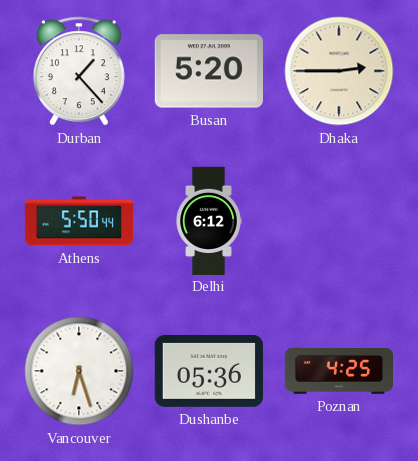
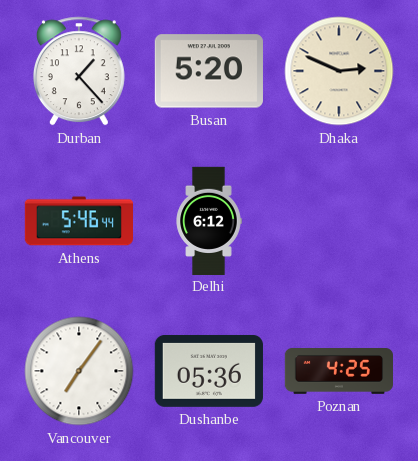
Dhaka: 2:45 -> 2:49
Athens: 5:50 -> 5:46
Vancouver: 6:27 -> 7:06
